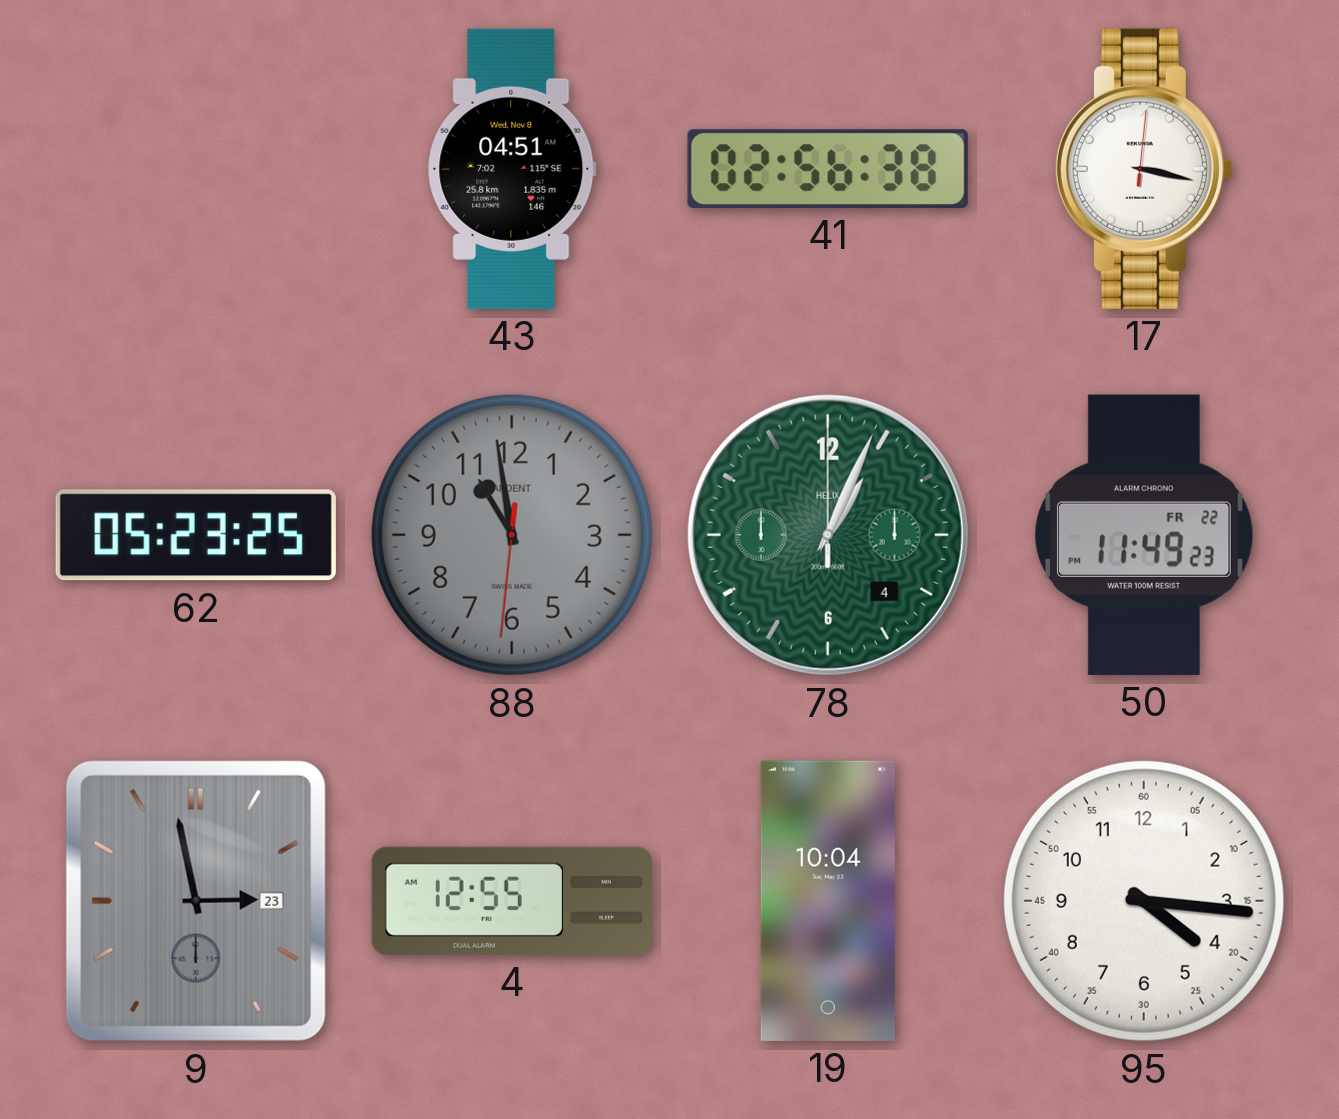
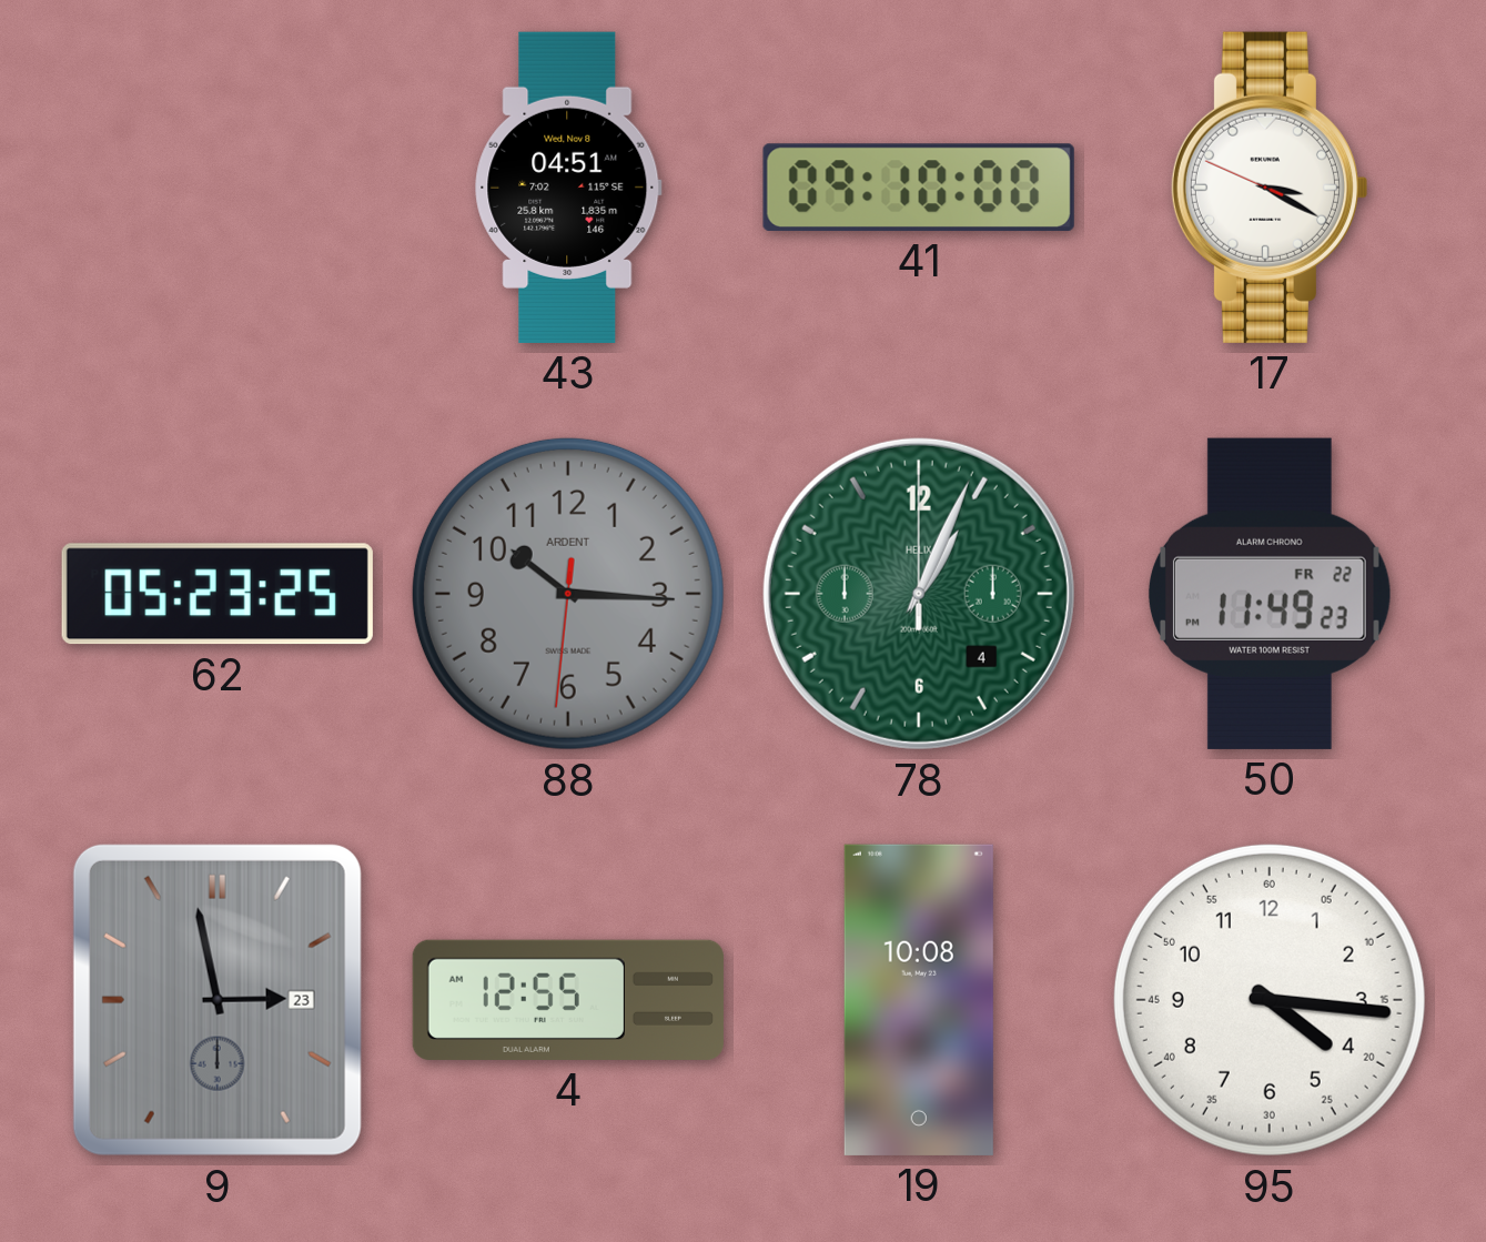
41: 02:56 -> 09:10
17: 3:17 -> 3:19
88: 10:58 -> 10:15
19: 10:04 -> 10:08
